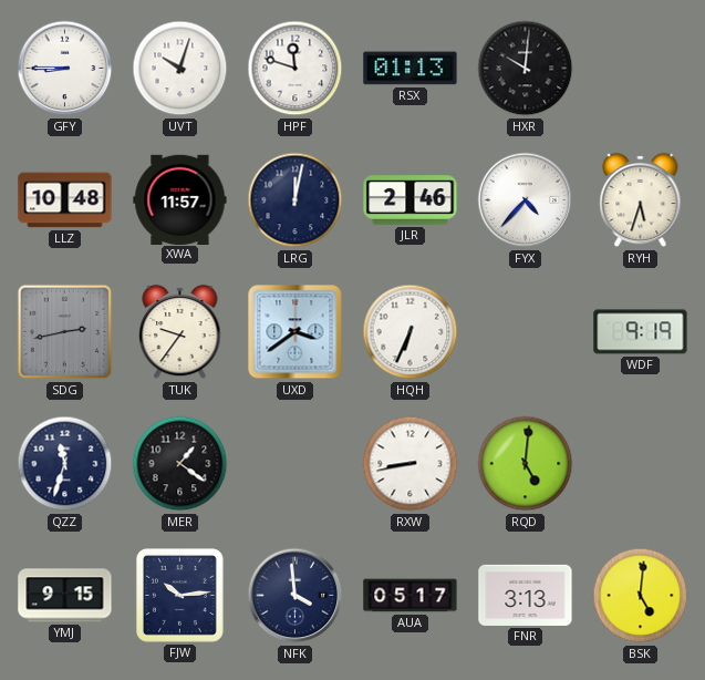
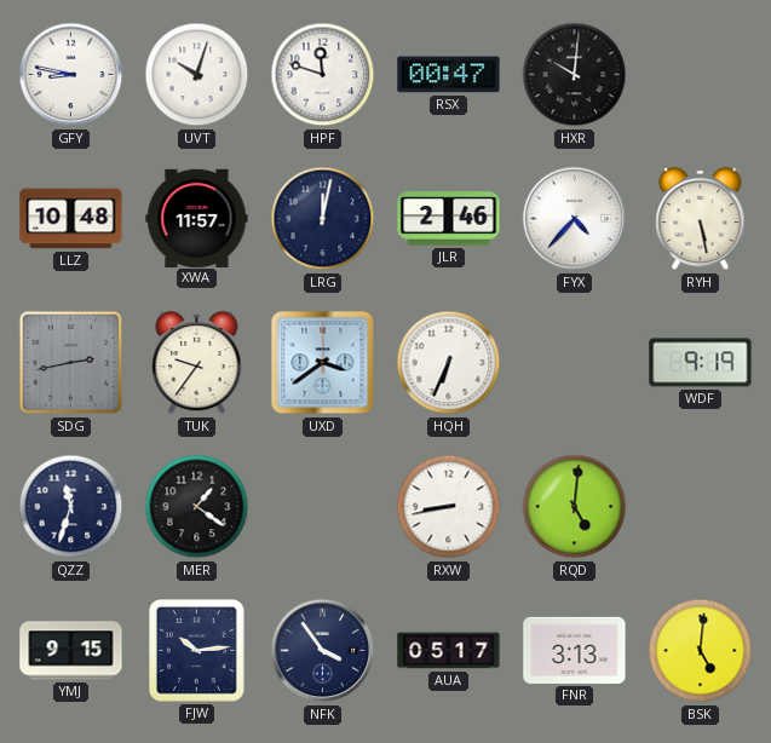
GFY: 8:45 -> 8:47
RSX: 01:13 -> 00:47
RYH: 5:33 -> 5:28
NFK: 3:59 -> 3:54
